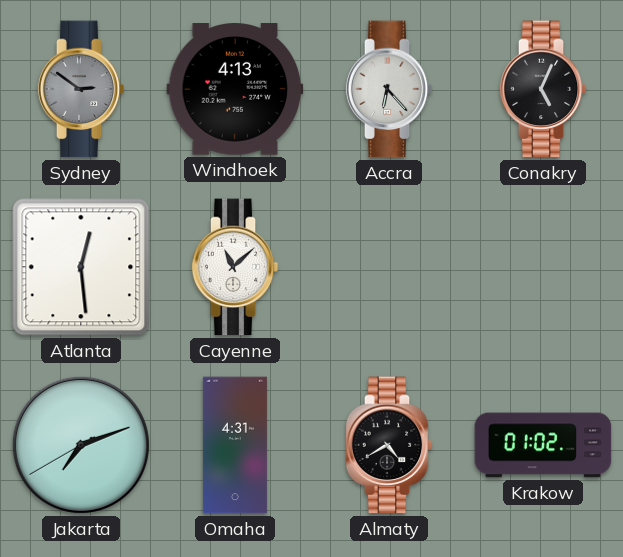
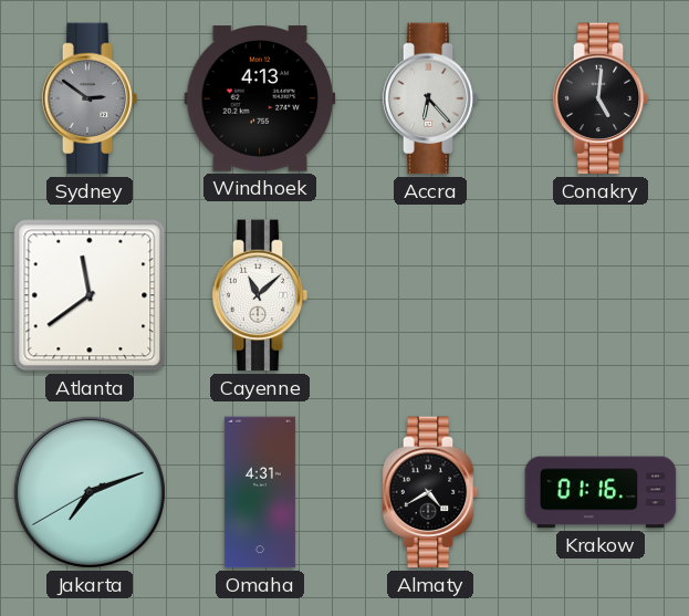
Conakry: 5:04 -> 5:01
Atlanta: 12:29 -> 11:39
Krakow: 01:02 -> 01:16
